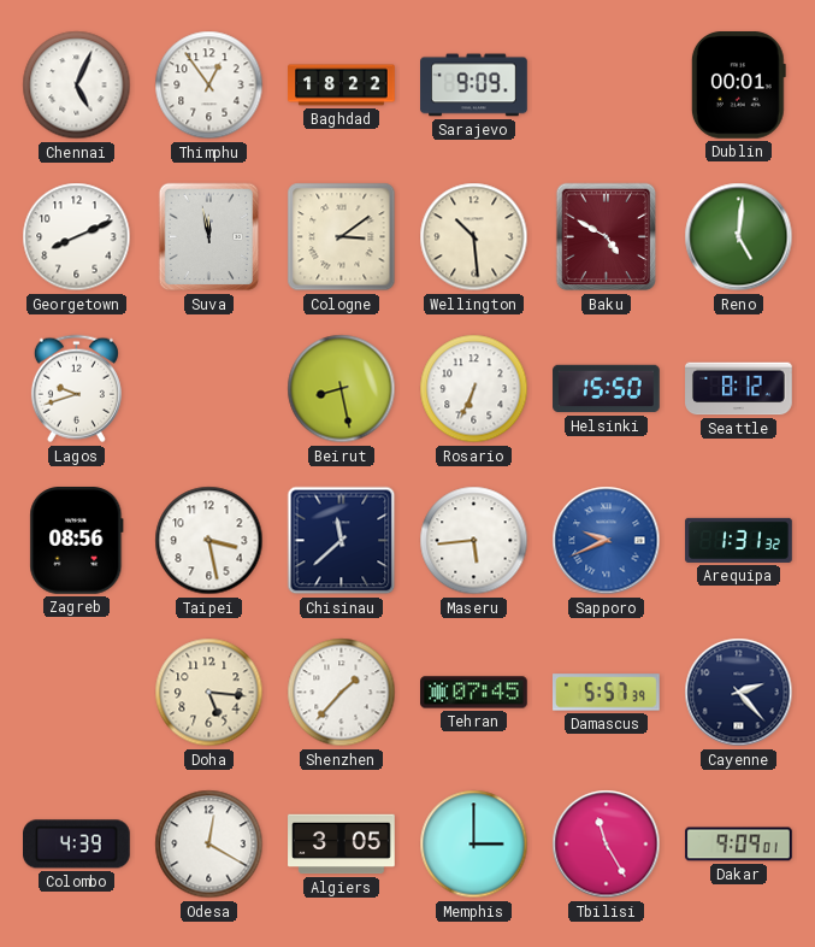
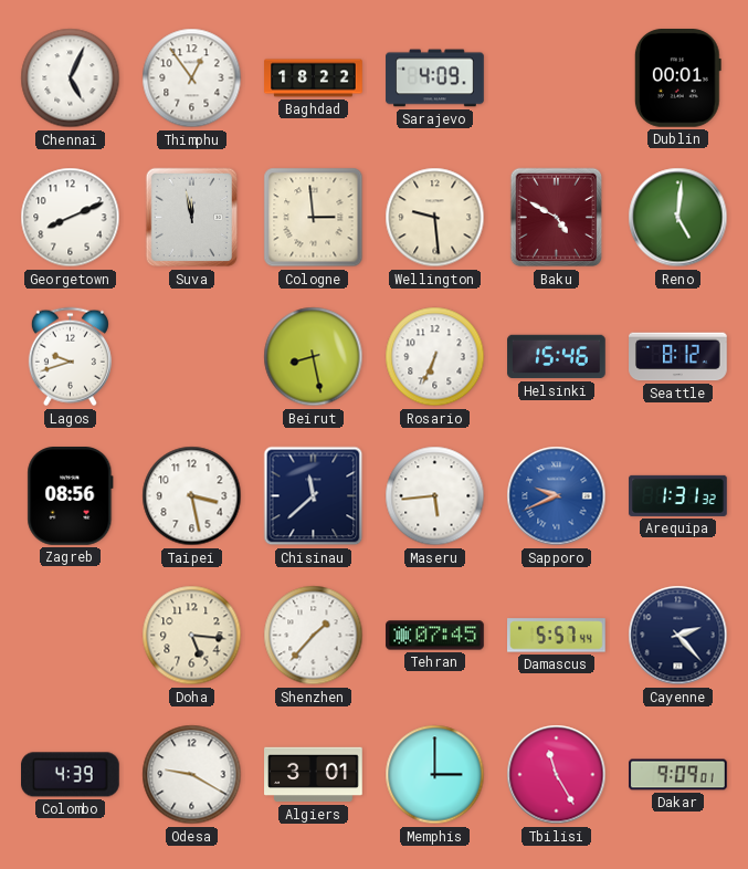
Sarajevo: 9:09 -> 4:09
Cologne: 3:09 -> 2:59
Wellington: 10:29 -> 9:29
Helsinki: 15:50 -> 15:46
Damascus: 5:57:39 -> 5:57:44
Odesa: 12:20 -> 9:20
Algiers: 3:05 -> 3:01
